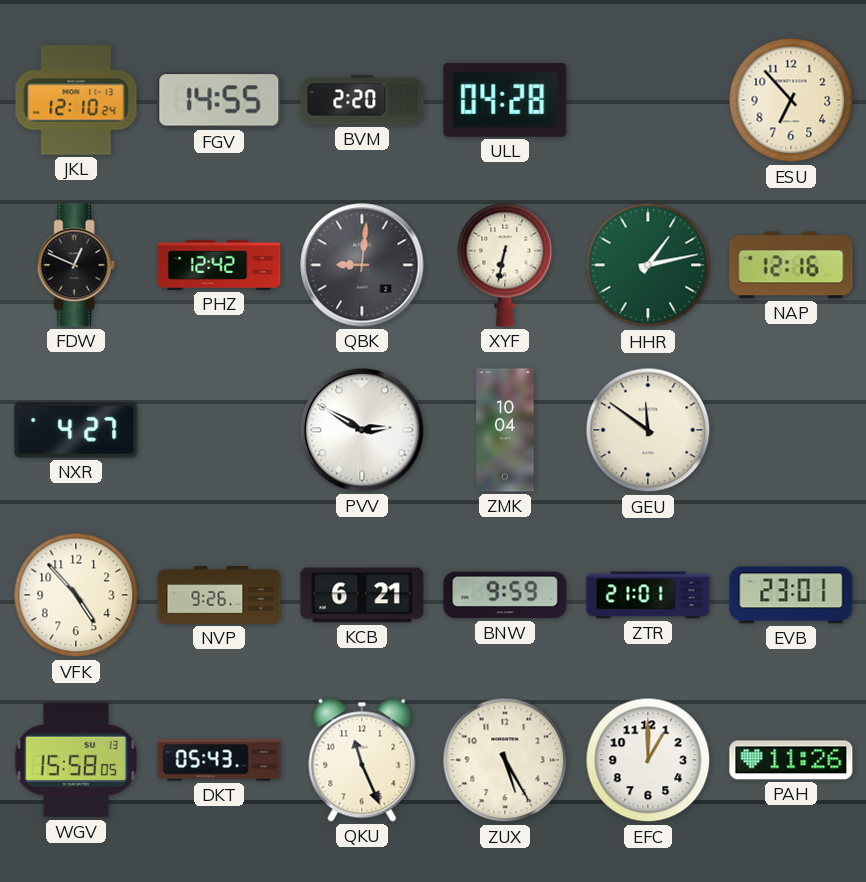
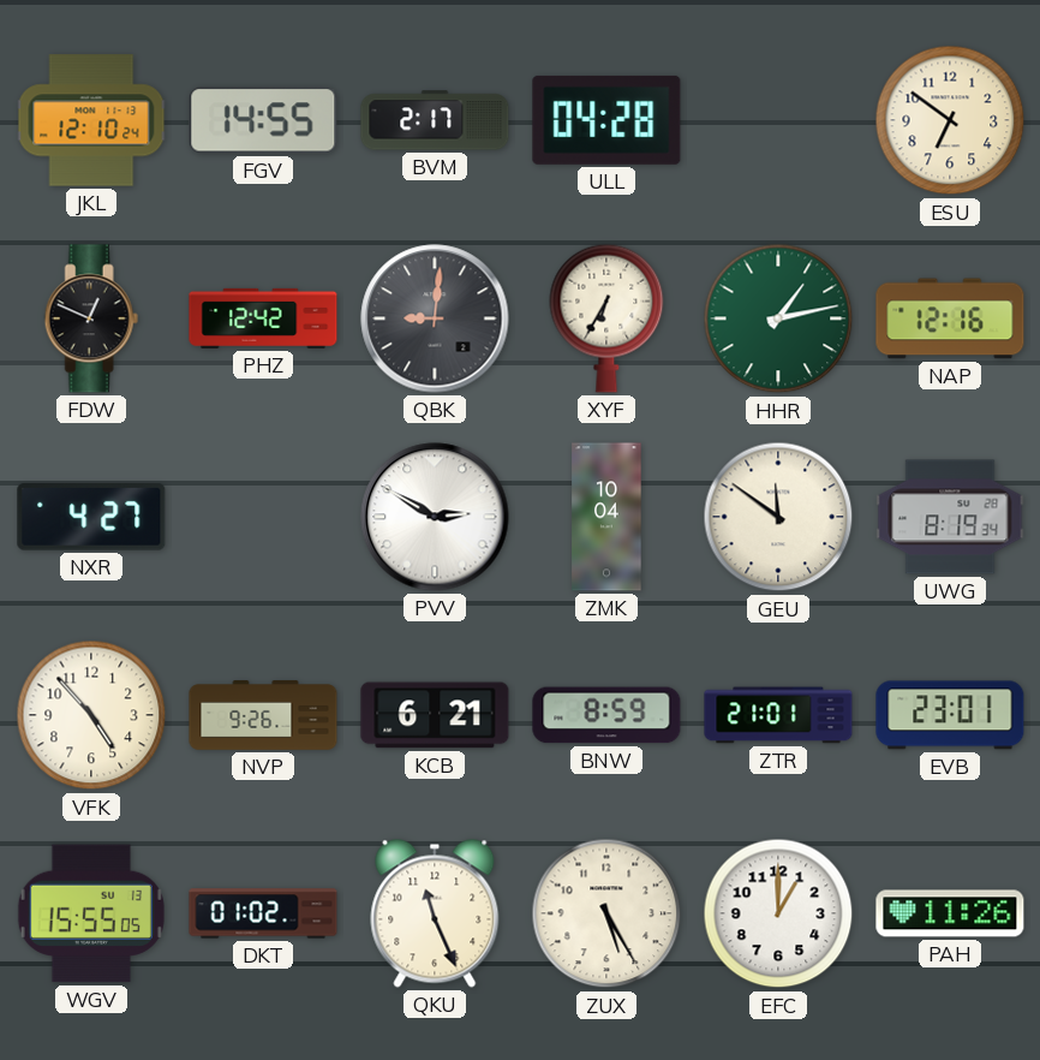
BVM: 2:20 -> 2:17
ESU: 6:53 -> 6:51
XYF: 6:32 -> 6:35
UWG: none -> 8:19
BNW: 9:59 -> 8:59
WGV: 15:58 -> 15:55
DKT: 05:43 -> 01:02
